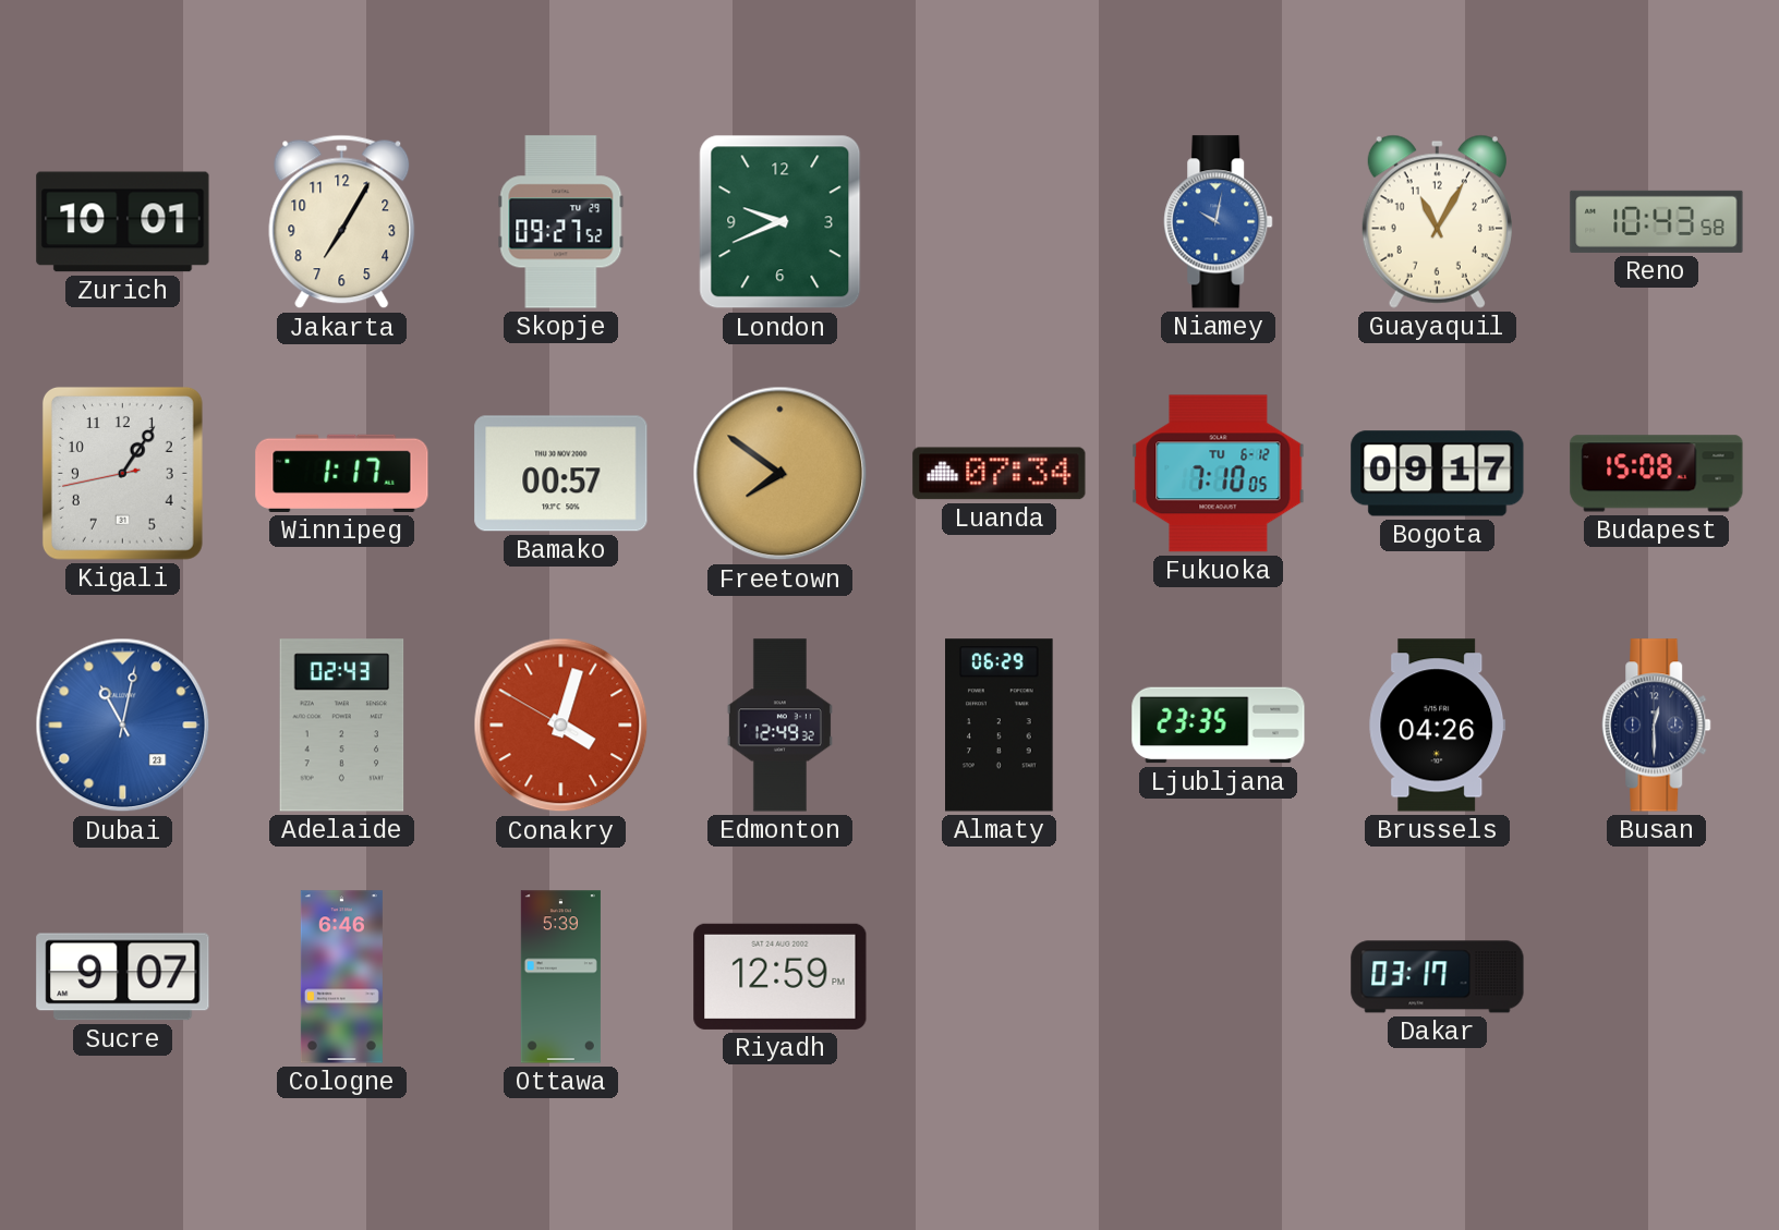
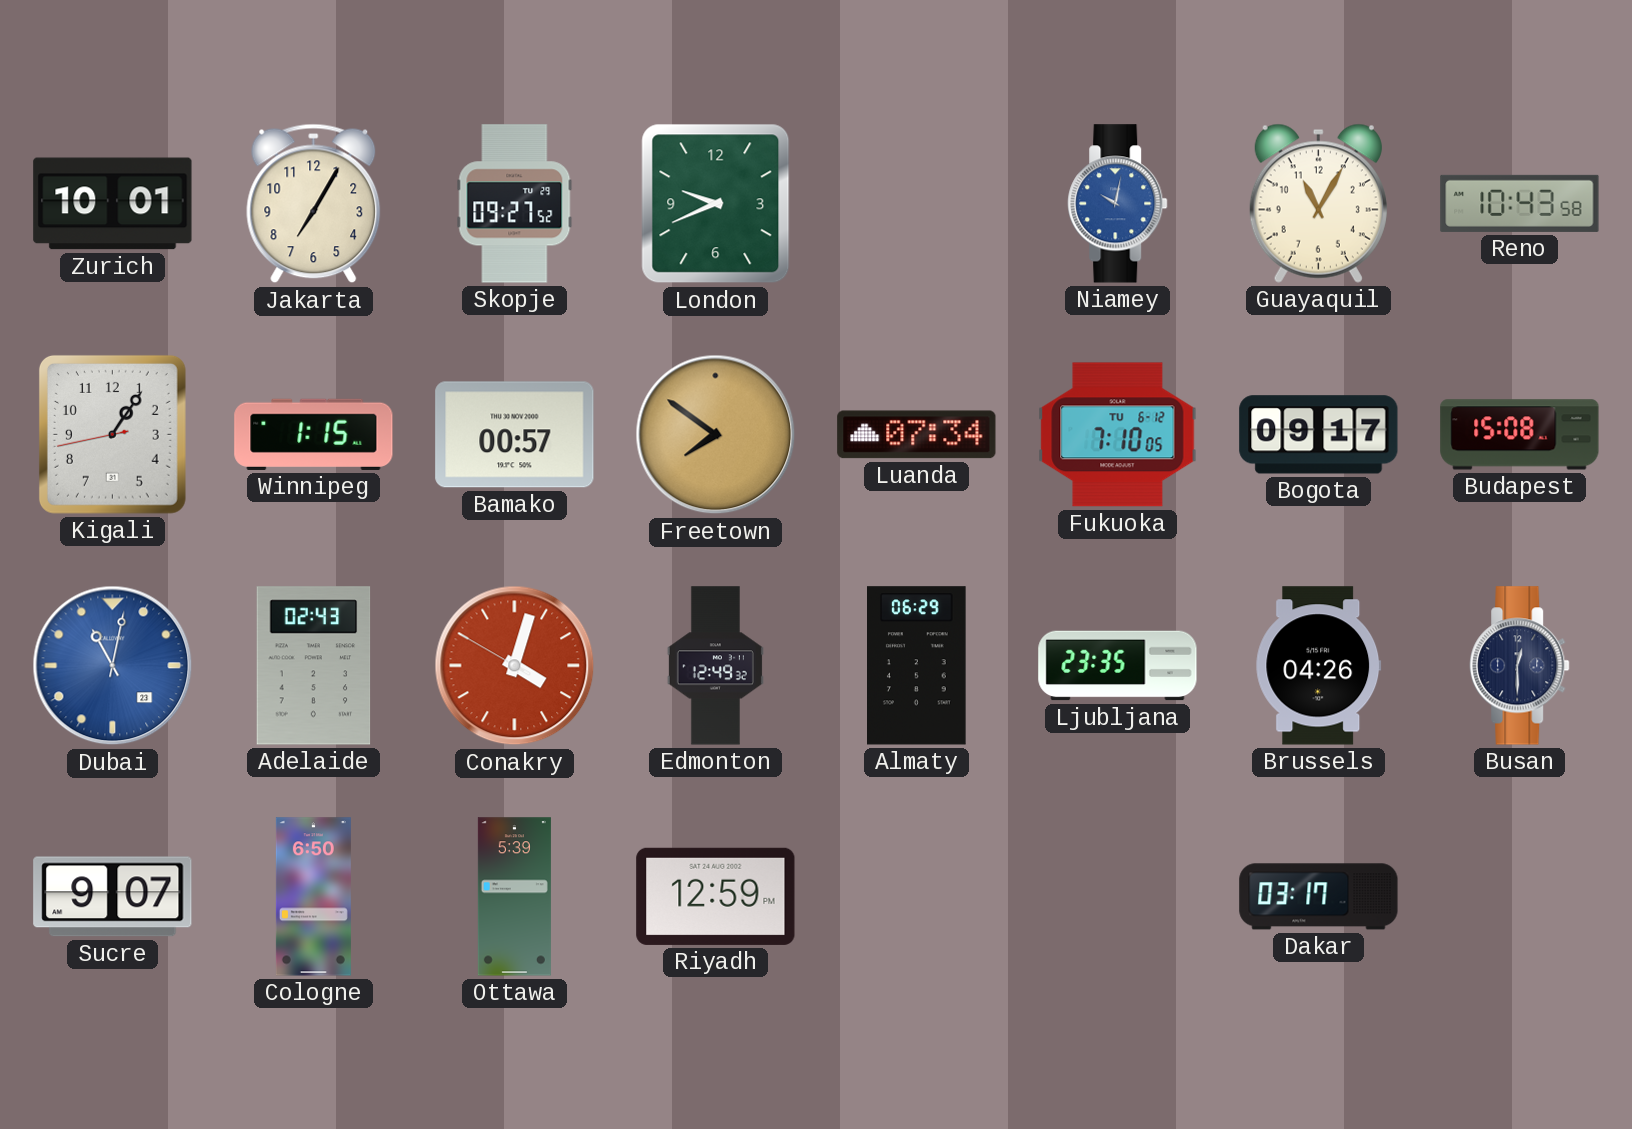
Winnipeg: 1:17 -> 1:15
Cologne: 6:46 -> 6:50
